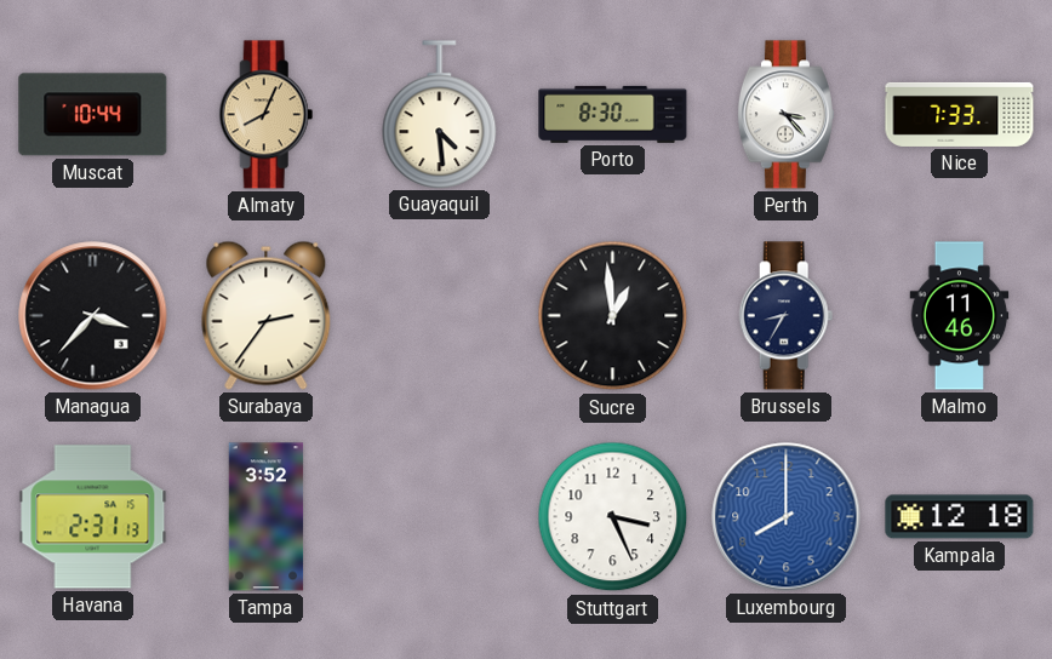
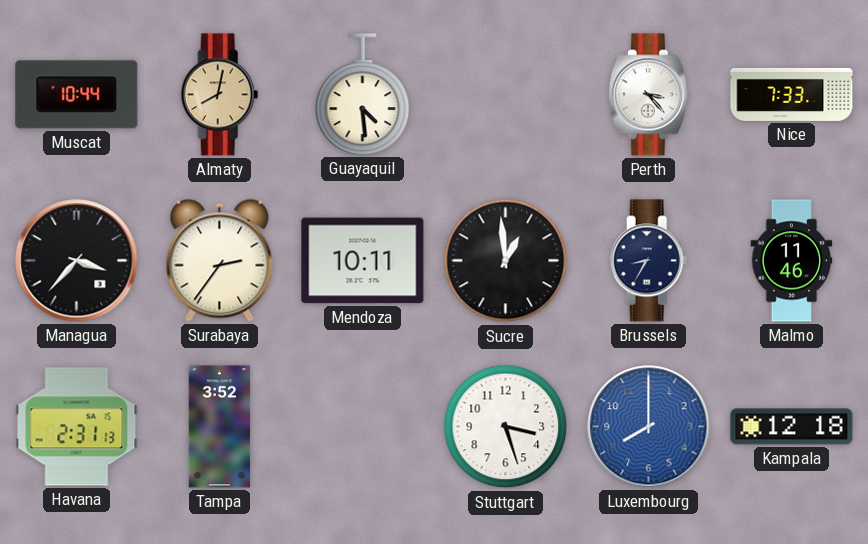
Almaty: 8:04 -> 8:02
Porto: 8:30 -> none
Mendoza: none -> 10:11
Stuttgart: 3:26 -> 3:27
